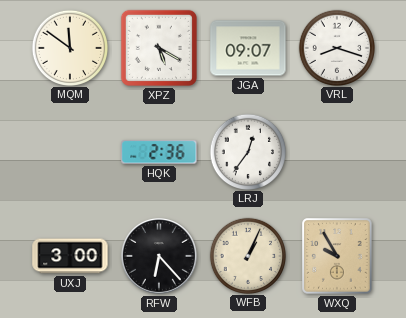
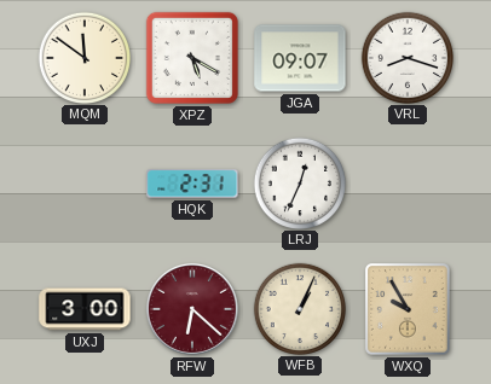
HQK: 2:36 -> 2:31
LRJ: 12:36 -> 12:34
RFW: 6:23 -> 6:22
RFW dial: black -> burgundy
